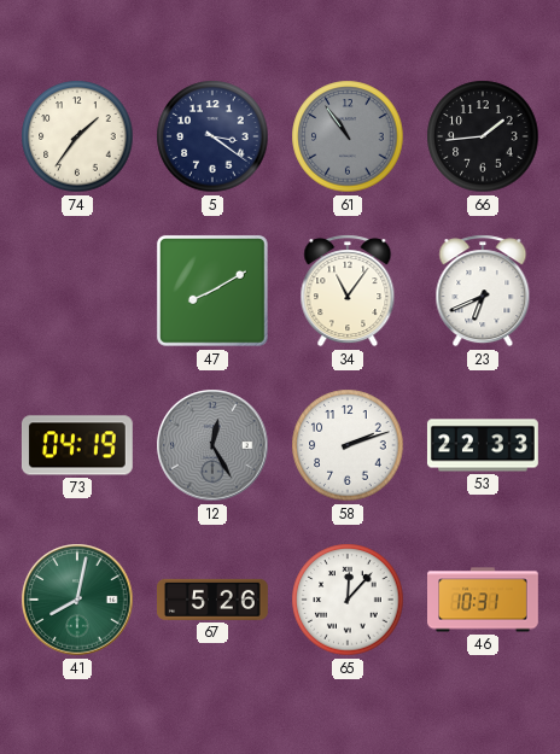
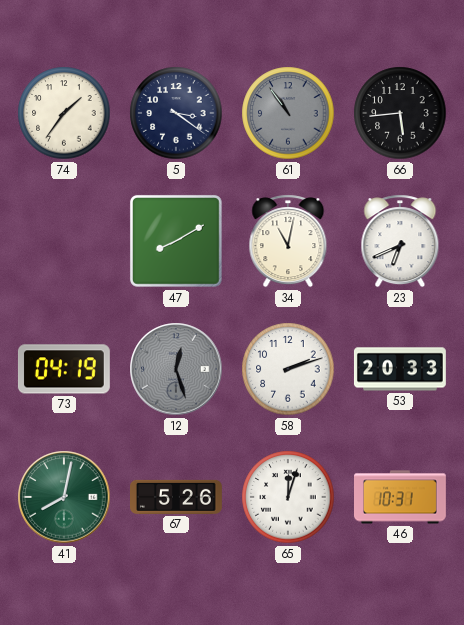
66: 1:44 -> 5:44
34: 11:06 -> 11:02
12: 12:25 -> 12:27
53: 22:33 -> 20:33
65: 12:07 -> 12:03
